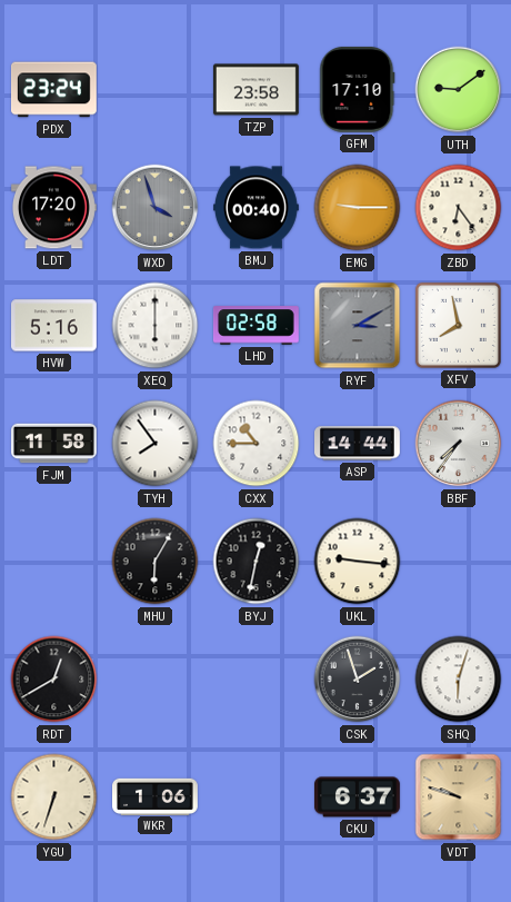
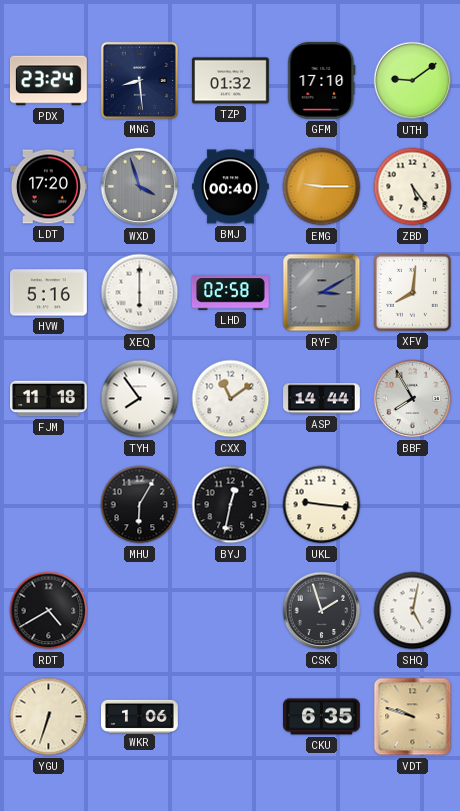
MNG: none -> 8:29
TZP: 23:58 -> 01:32
ZBD: 6:24 -> 5:24
XFV: 7:58 -> 8:01
FJM: 11:58 -> 11:18
CXX: 10:45 -> 11:09
BBF: 7:36 -> 7:55
RDT: 12:40 -> 4:40
SHQ: 6:03 -> 5:02
CKU: 6:37 -> 6:35
